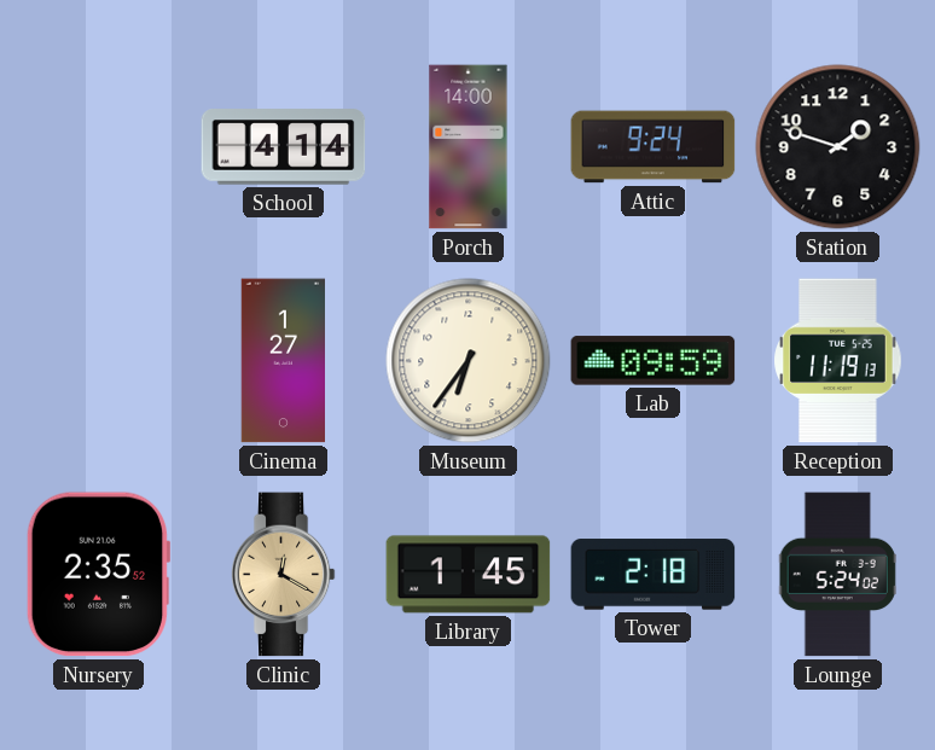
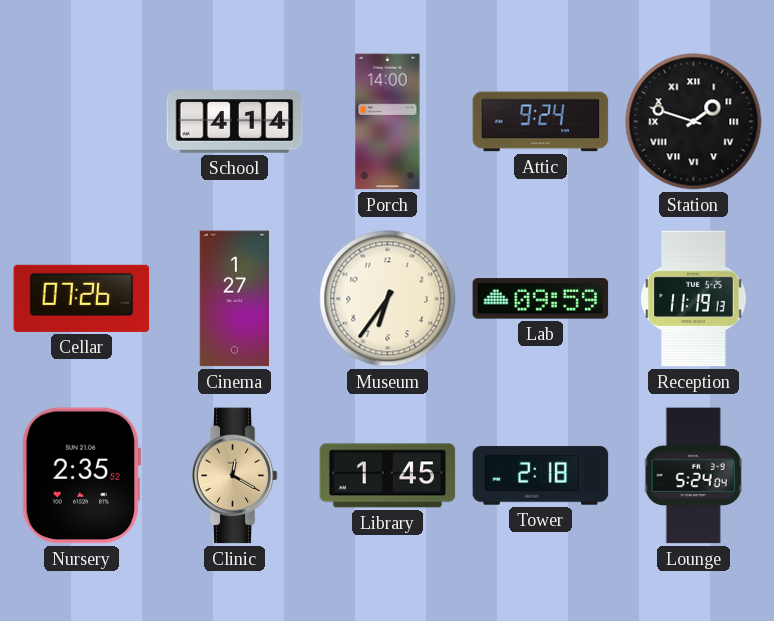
Station numerals: Arabic -> Roman
Cellar: none -> 07:26
Lounge: 5:24:02 -> 5:24:04
